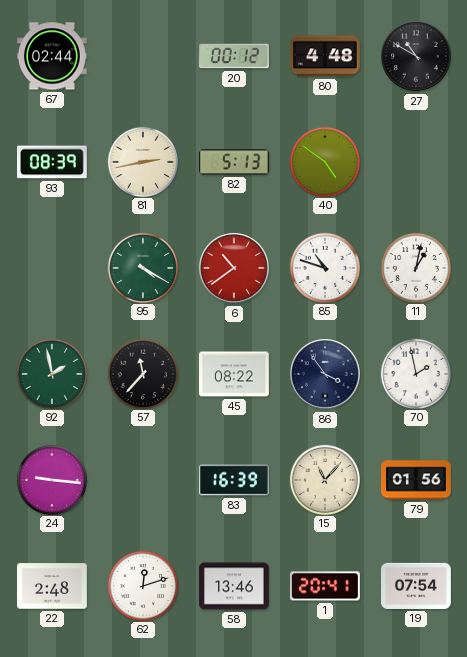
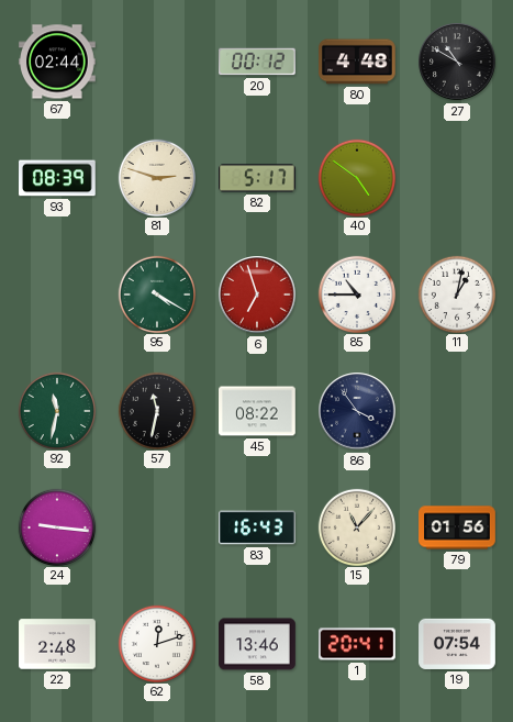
81: 2:43 -> 2:48
82: 5:13 -> 5:17
6: 10:39 -> 6:57
85: 10:48 -> 10:45
92: 1:58 -> 11:32
57: 11:37 -> 11:32
70: 1:58 -> none
83: 16:39 -> 16:43
